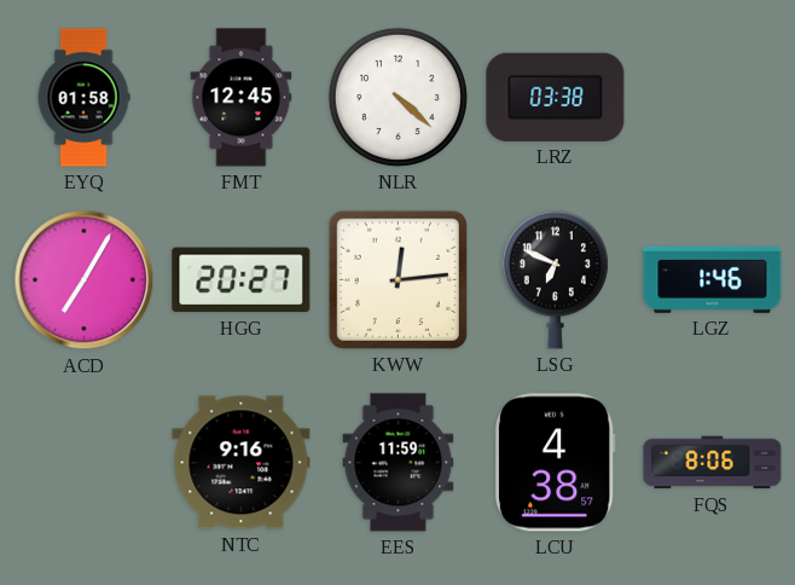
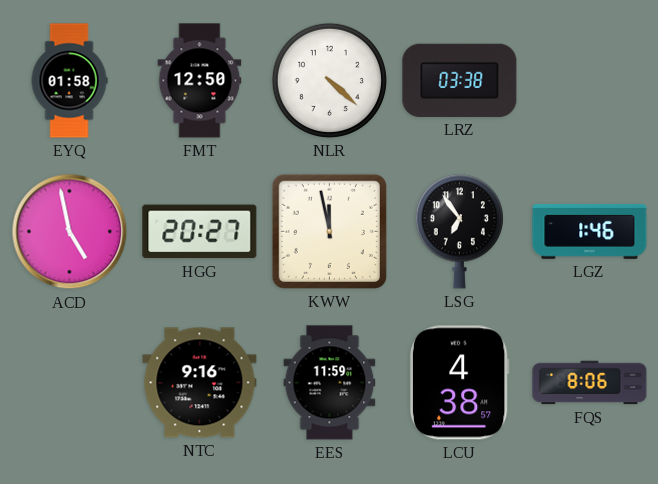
FMT: 12:45 -> 12:50
ACD: 7:05 -> 4:58
KWW: 12:14 -> 11:58
LSG: 6:49 -> 6:54
